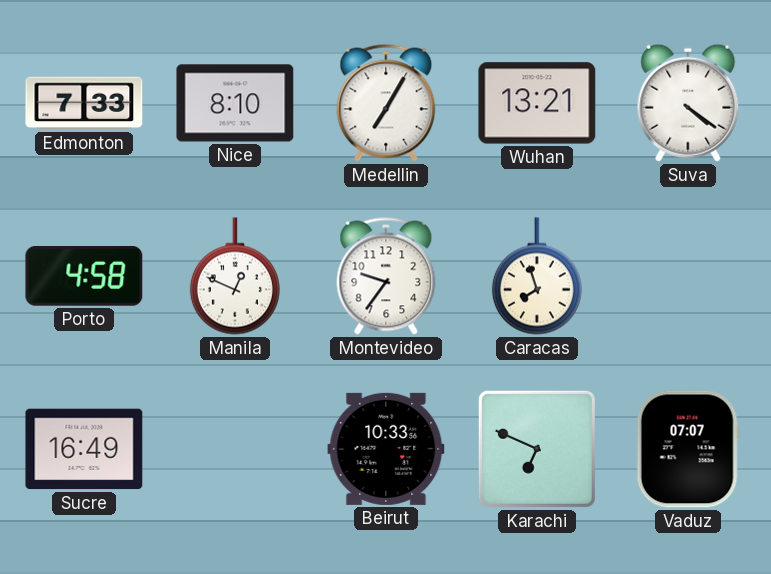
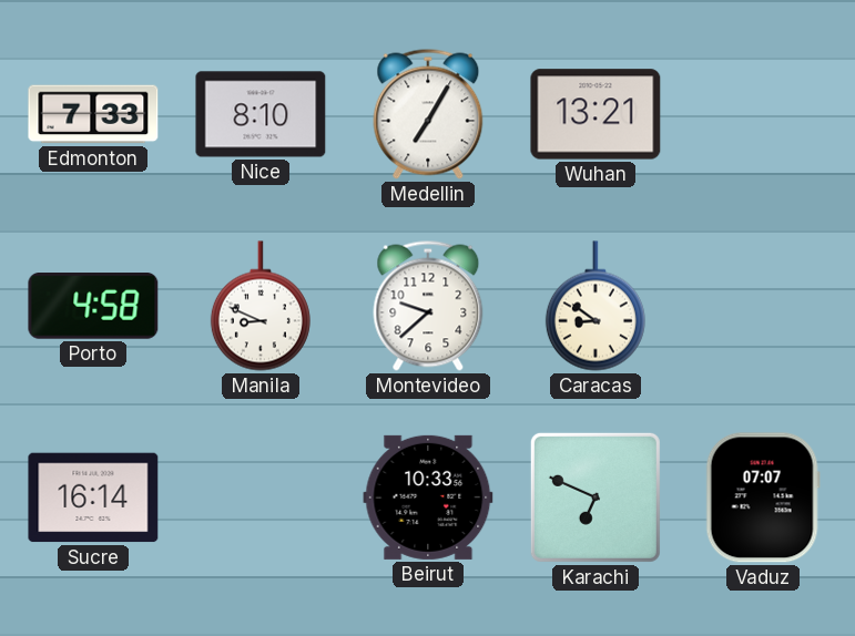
Suva: 4:21 -> none
Manila: 12:49 -> 8:49
Montevideo: 9:36 -> 9:38
Caracas: 7:57 -> 8:51
Sucre: 16:49 -> 16:14
